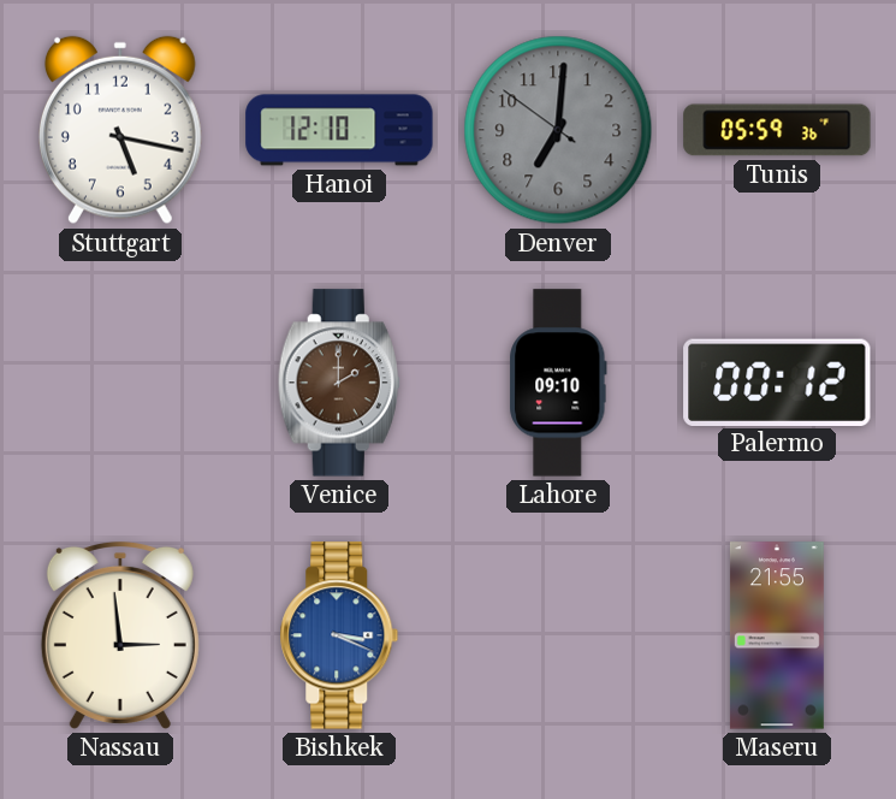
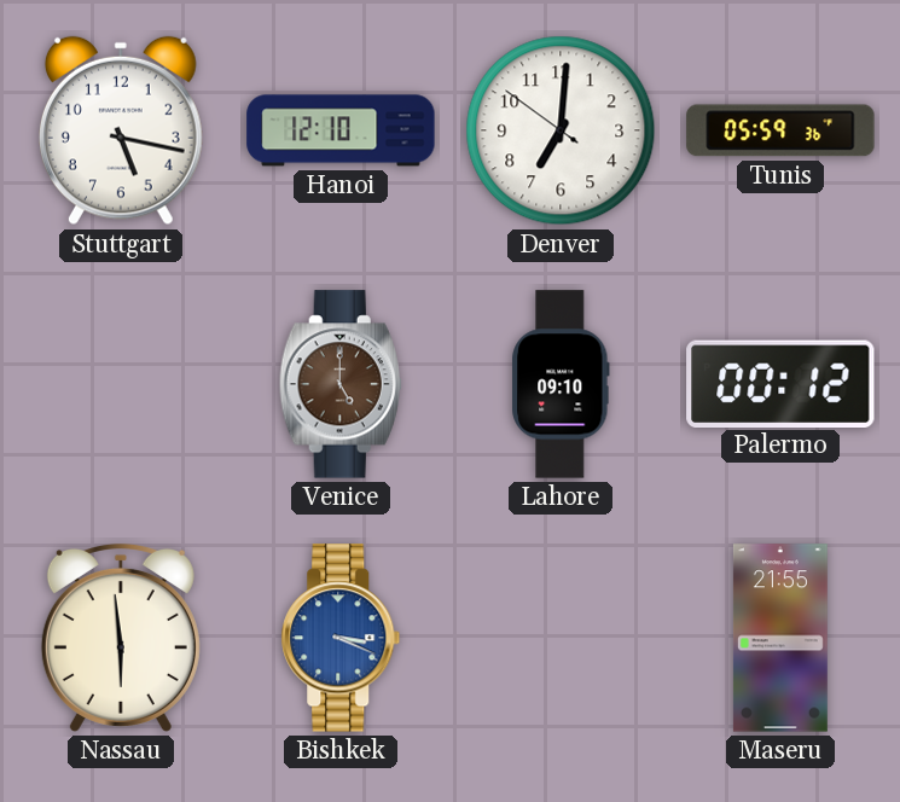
Denver dial: grey -> white
Venice: 2:00 -> 5:00
Nassau: 2:59 -> 5:59
